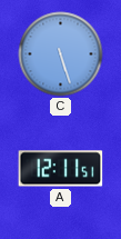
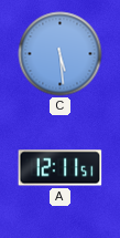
C: 5:27 -> 5:29
